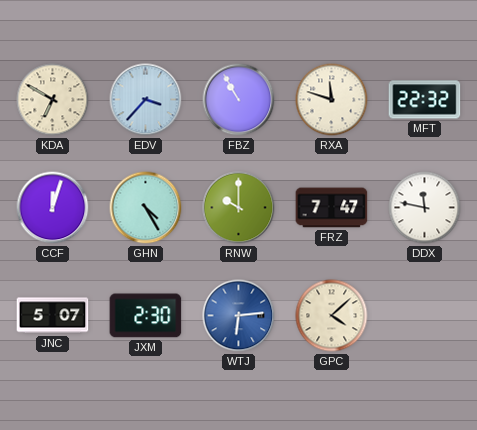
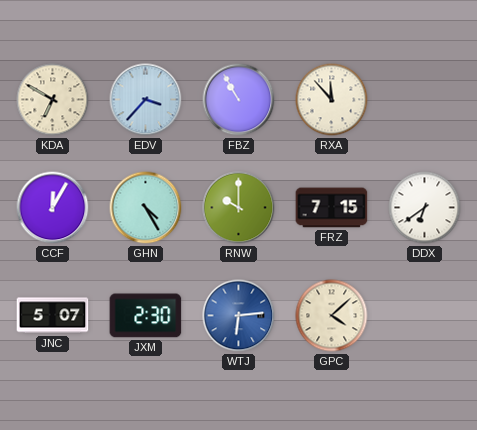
RXA: 11:48 -> 11:53
MFT: 22:32 -> none
CCF: 12:03 -> 12:05
FRZ: 7:47 -> 7:15
DDX: 11:47 -> 6:39
